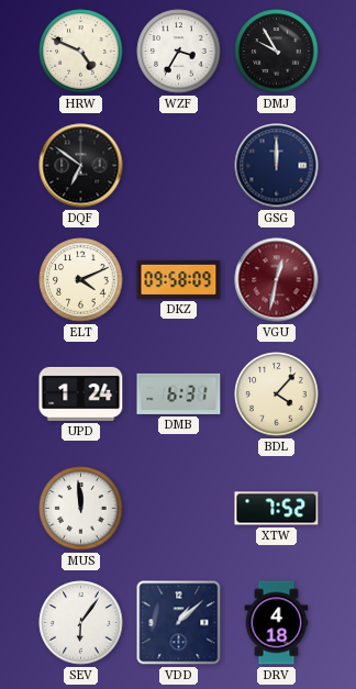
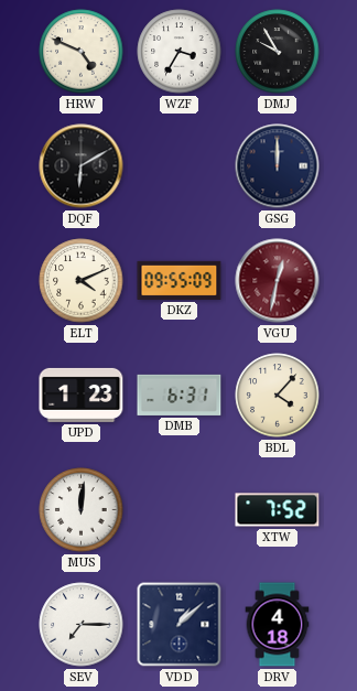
DQF: 6:51 -> 6:10
DKZ: 09:58 -> 09:55
UPD: 1:24 -> 1:23
MUS: 11:59 -> 12:01
SEV: 6:06 -> 7:15
